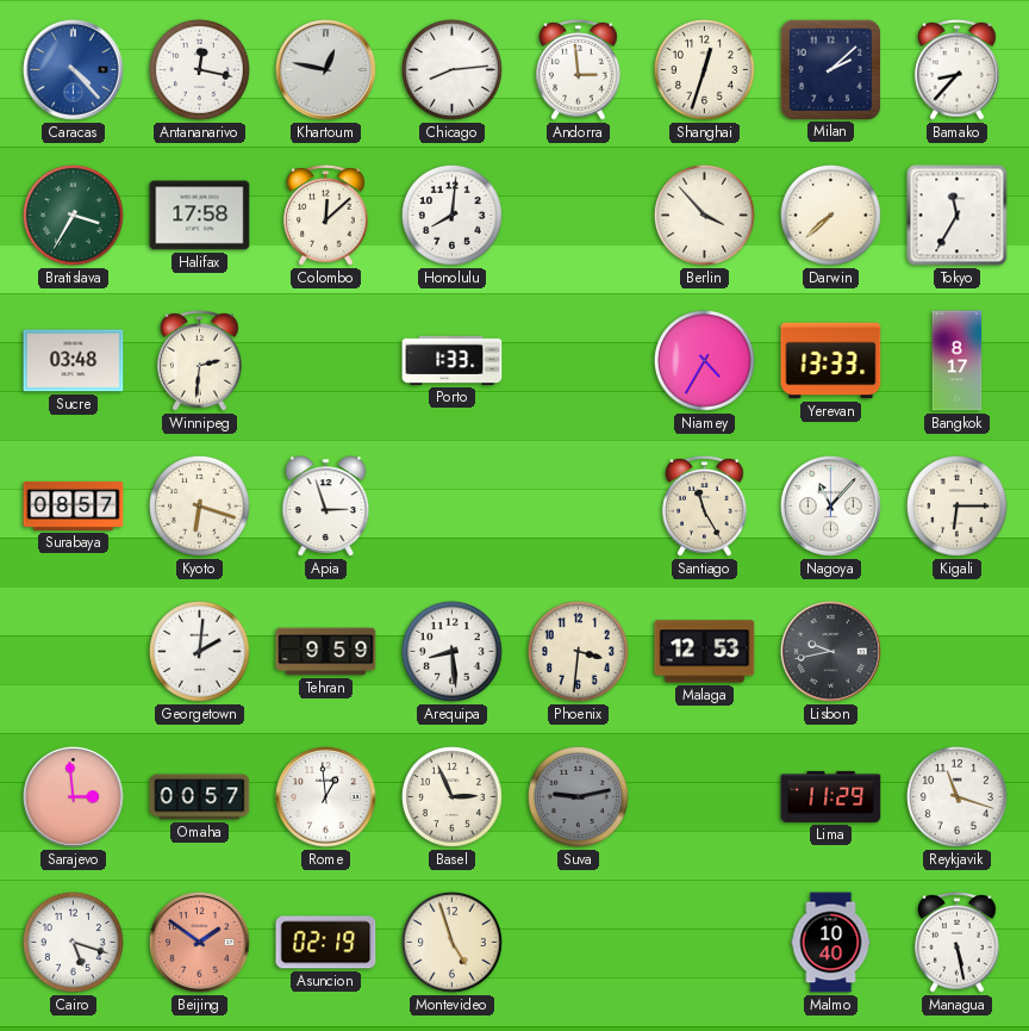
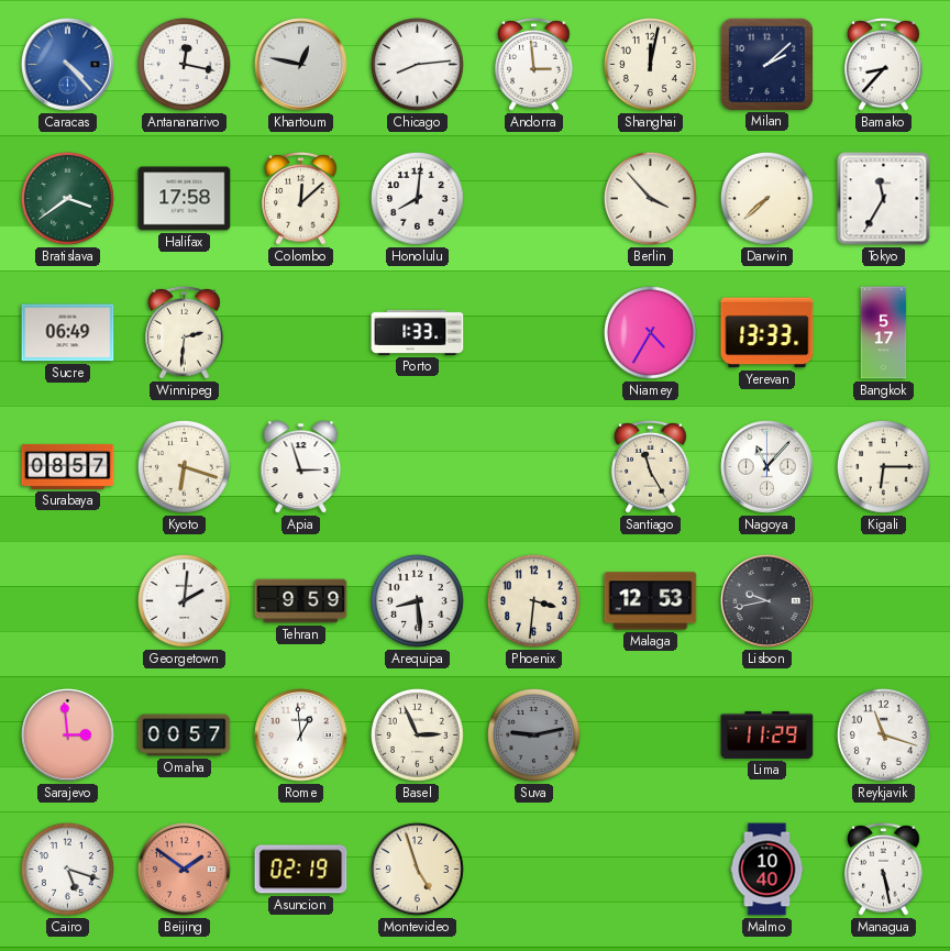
Shanghai: 12:33 -> 12:02
Bratislava: 3:35 -> 3:39
Sucre: 03:48 -> 06:49
Bangkok: 8:17 -> 5:17
